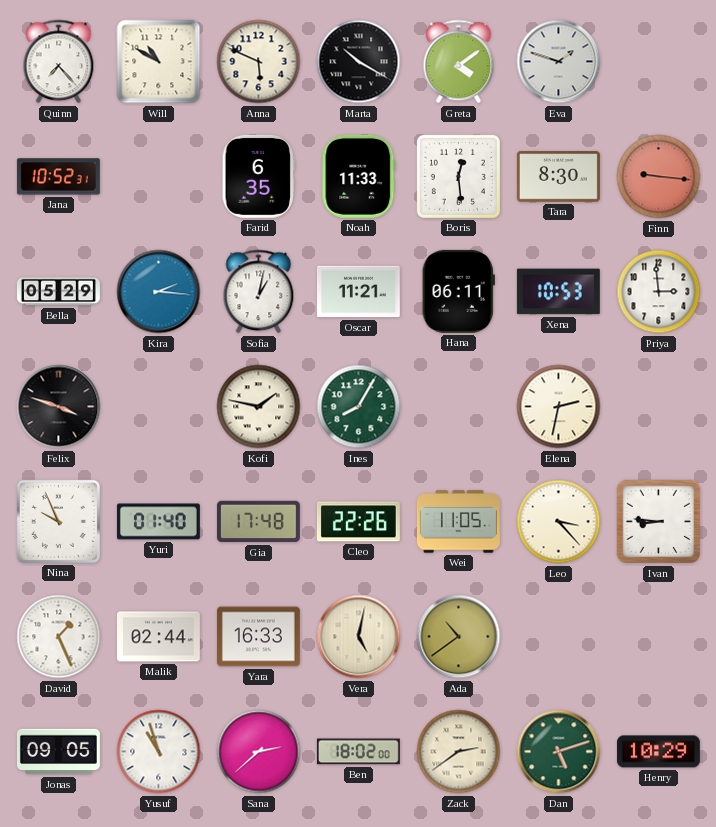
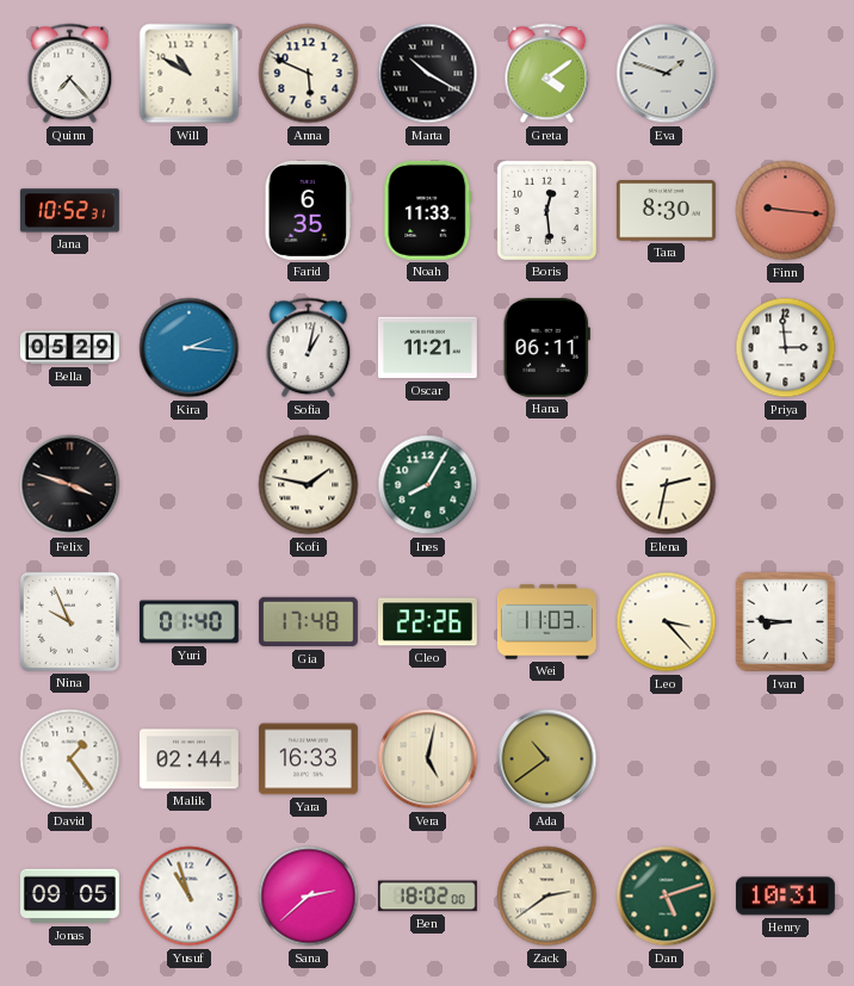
Xena: 10:53 -> none
Wei: 11:05 -> 11:03
David: 1:26 -> 1:24
Henry: 10:29 -> 10:31
